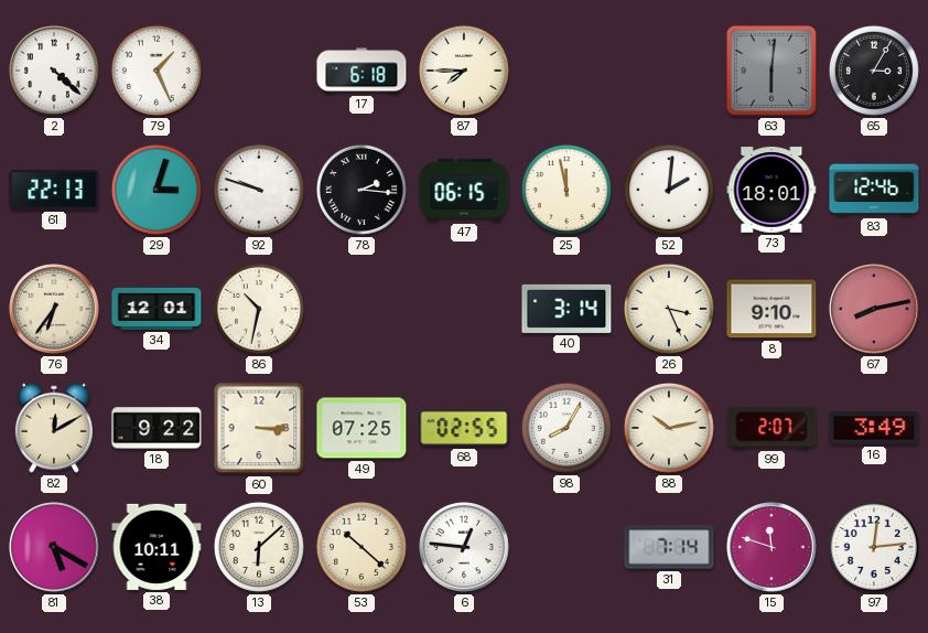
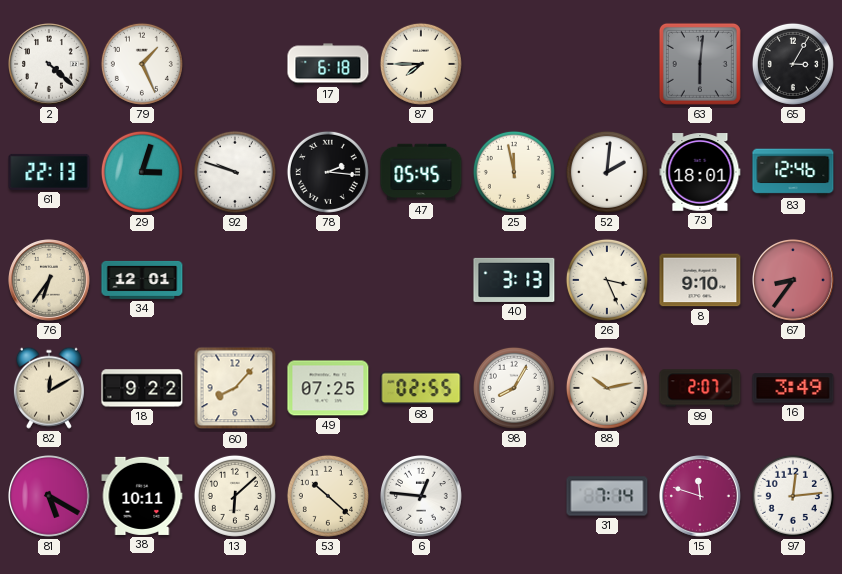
47: 06:15 -> 05:45
86: 10:32 -> none
40: 3:14 -> 3:13
67: 8:13 -> 8:36
60: 3:15 -> 8:07
